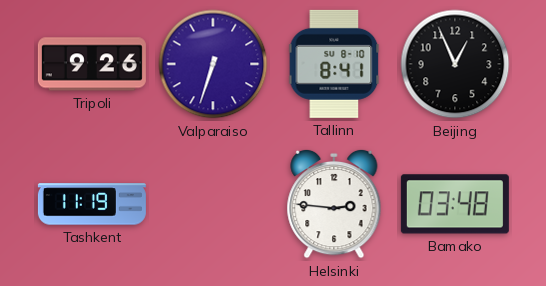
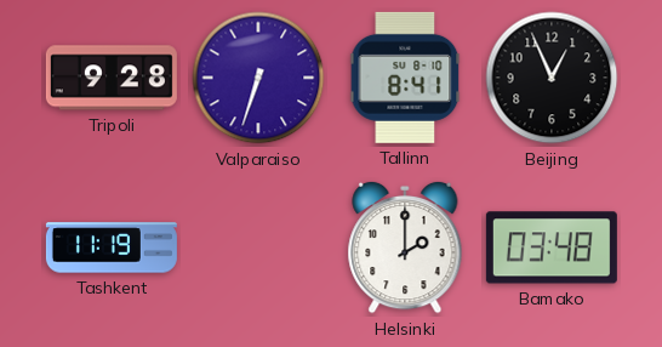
Tripoli: 9:26 -> 9:28
Helsinki: 2:46 -> 2:00
